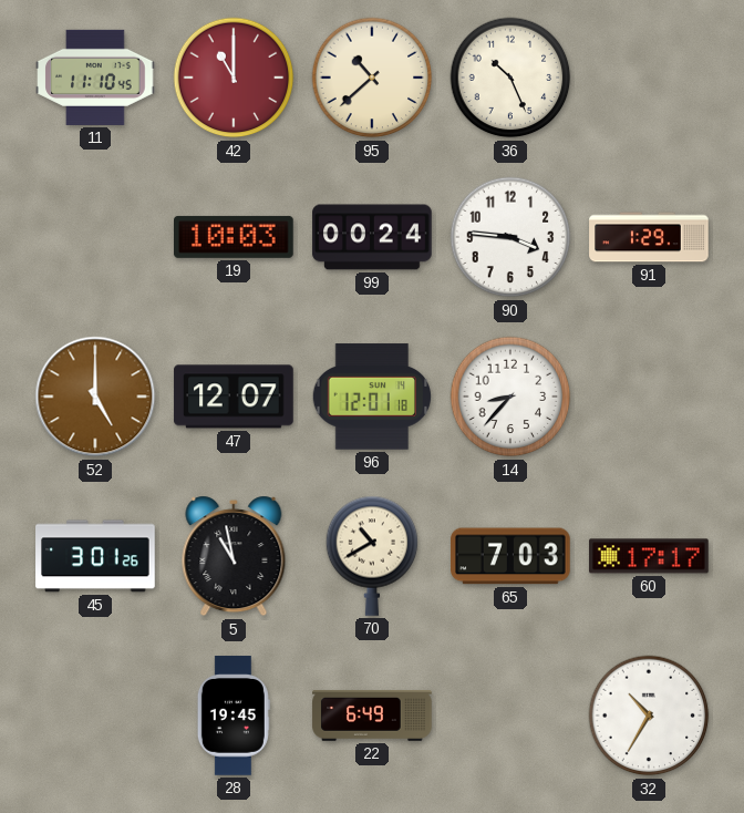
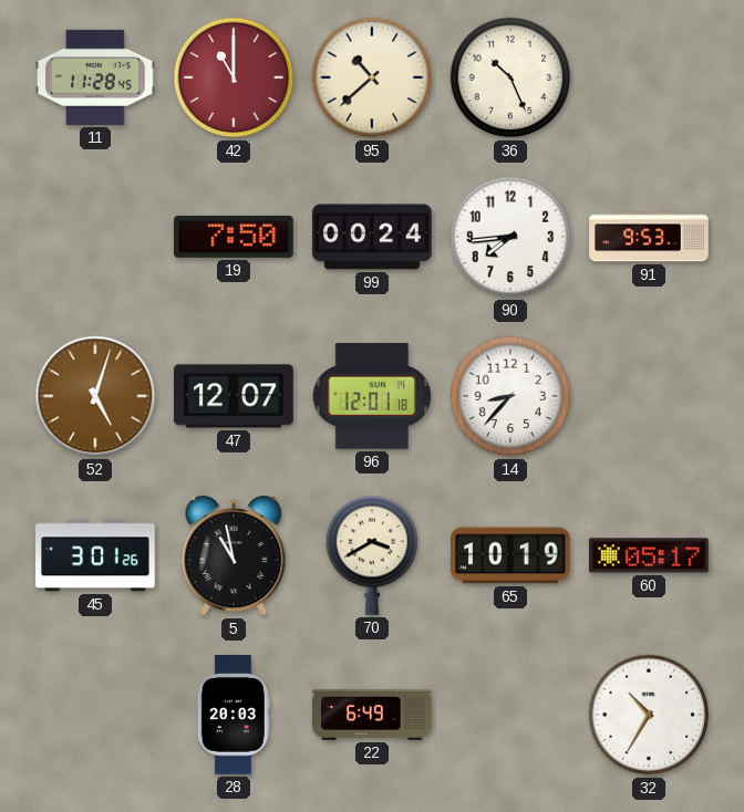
11: 11:10 -> 11:28
19: 10:03 -> 7:50
90: 3:46 -> 7:44
91: 1:29 -> 9:53
52: 5:00 -> 5:03
70: 10:40 -> 3:40
65: 7:03 -> 10:19
60: 17:17 -> 05:17
28: 19:45 -> 20:03
